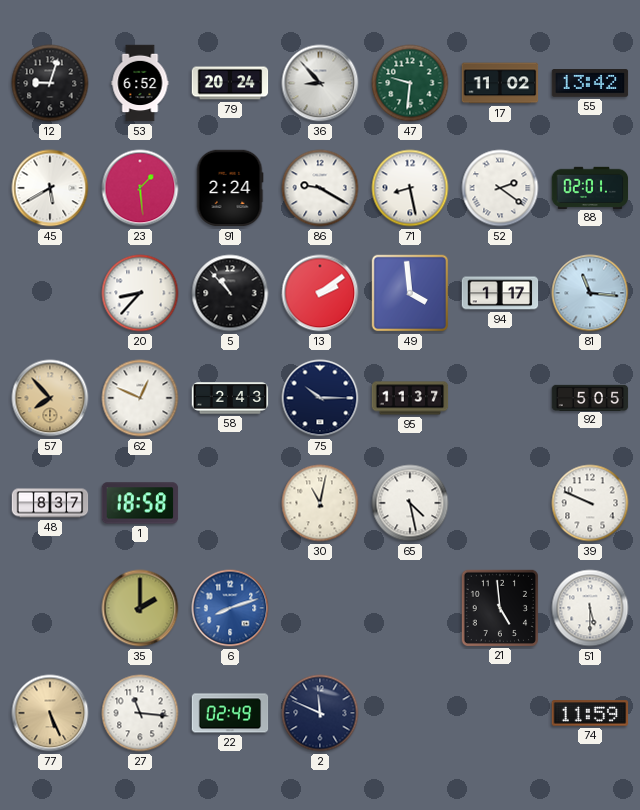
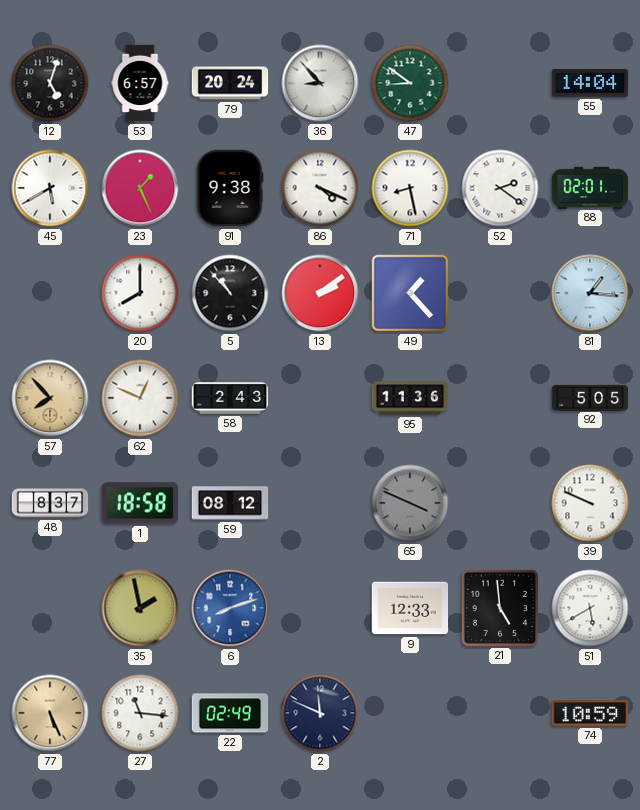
12: 9:03 -> 5:03
53: 6:52 -> 6:57
47: 9:31 -> 8:51
17: 11:02 -> none
55: 13:42 -> 14:04
23: 1:29 -> 1:26
91: 2:24 -> 9:38
86: 9:20 -> 4:19
20: 8:37 -> 8:00
49: 3:59 -> 1:23
94: 1:17 -> none
81: 11:16 -> 1:16
75: 10:15 -> none
95: 11:37 -> 11:36
59: none -> 08:12
30: 11:02 -> none
65: 4:28 -> 3:49
65 dial: white -> grey
35: 2:00 -> 1:58
9: none -> 12:33
51: 5:30 -> 5:40
74: 11:59 -> 10:59
